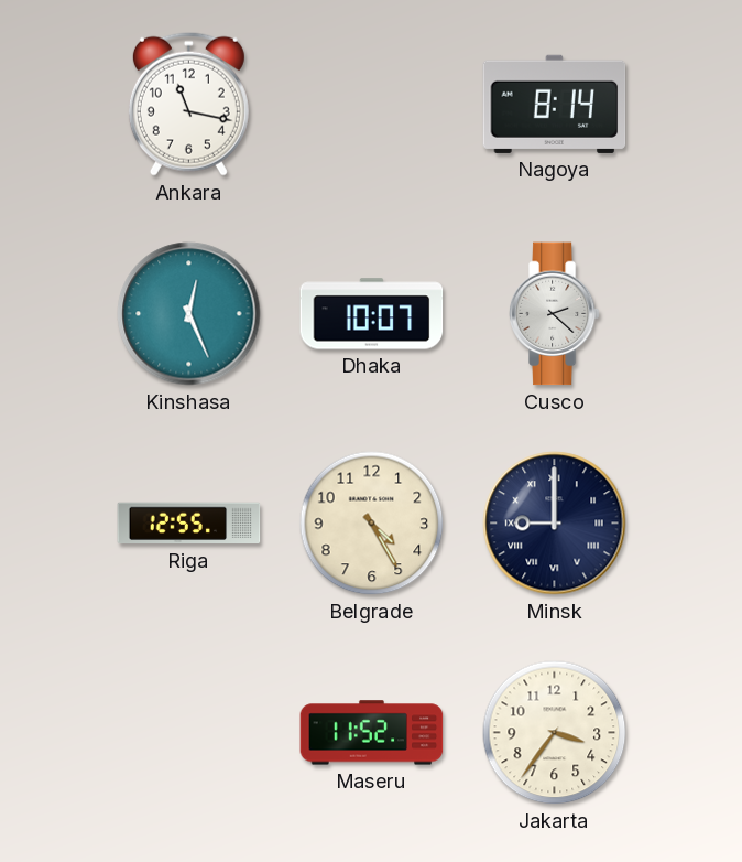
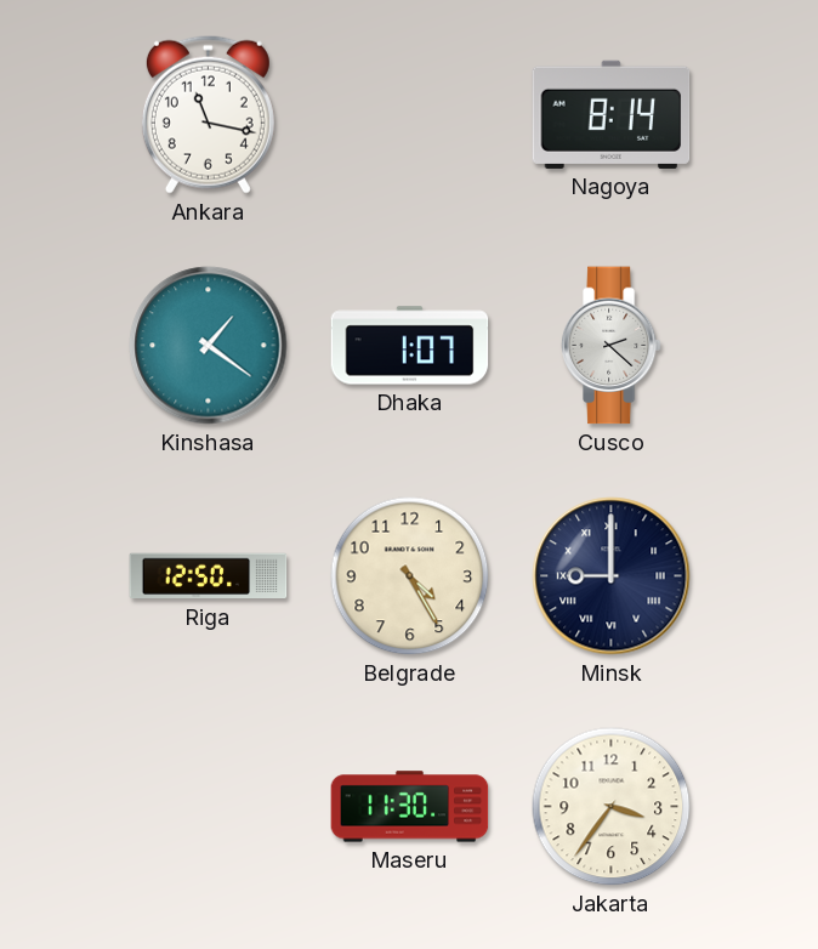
Kinshasa: 12:26 -> 1:21
Dhaka: 10:07 -> 1:07
Riga: 12:55 -> 12:50
Maseru: 11:52 -> 11:30
